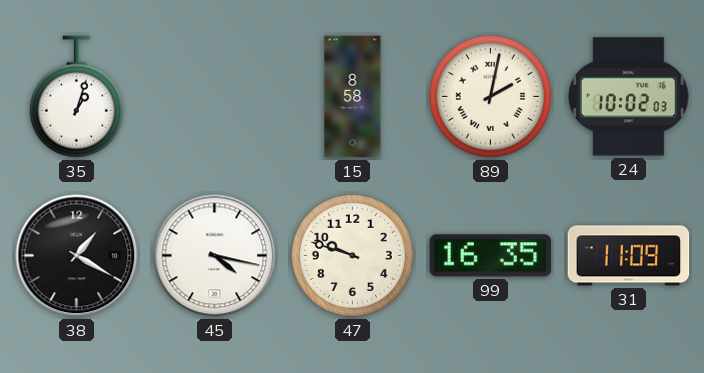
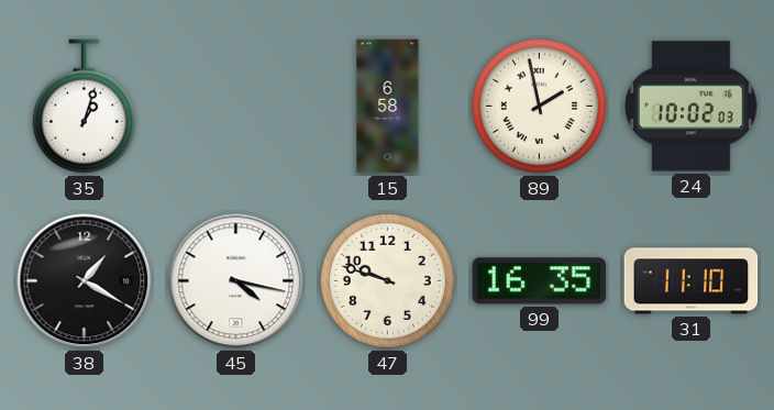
15: 8:58 -> 6:58
89: 2:02 -> 1:58
31: 11:09 -> 11:10
